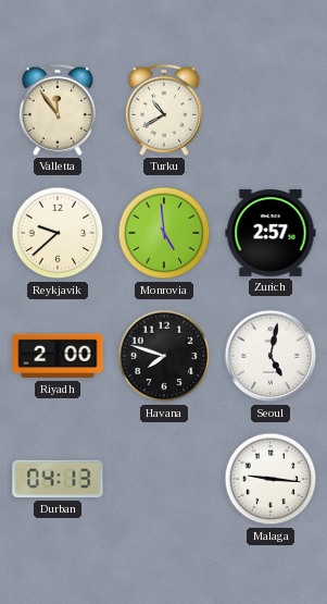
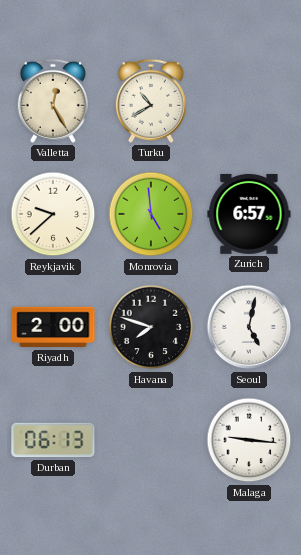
Valletta: 11:54 -> 12:25
Zurich: 2:57 -> 6:57
Durban: 04:13 -> 06:13
